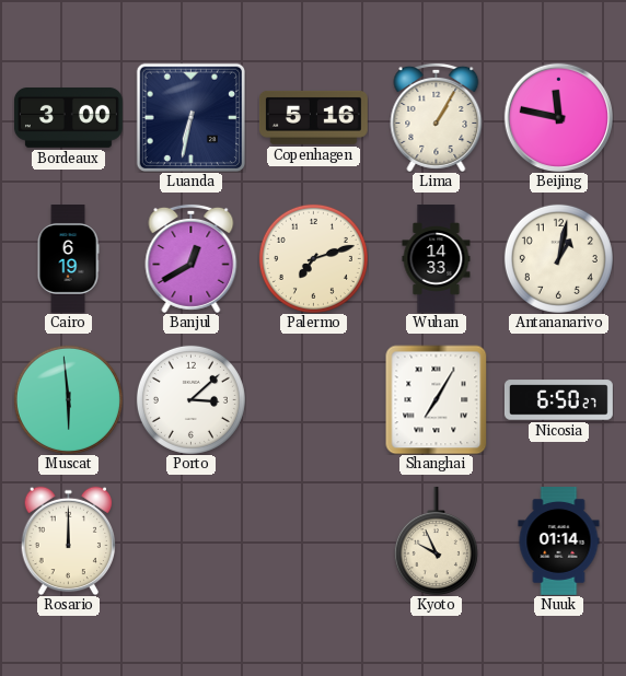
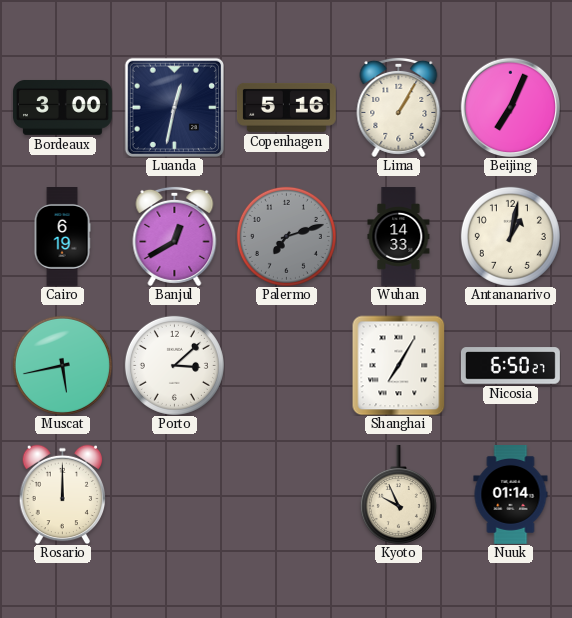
Luanda: 6:32 -> 12:32
Beijing: 11:47 -> 7:04
Palermo dial: cream -> grey
Muscat: 5:59 -> 5:43
